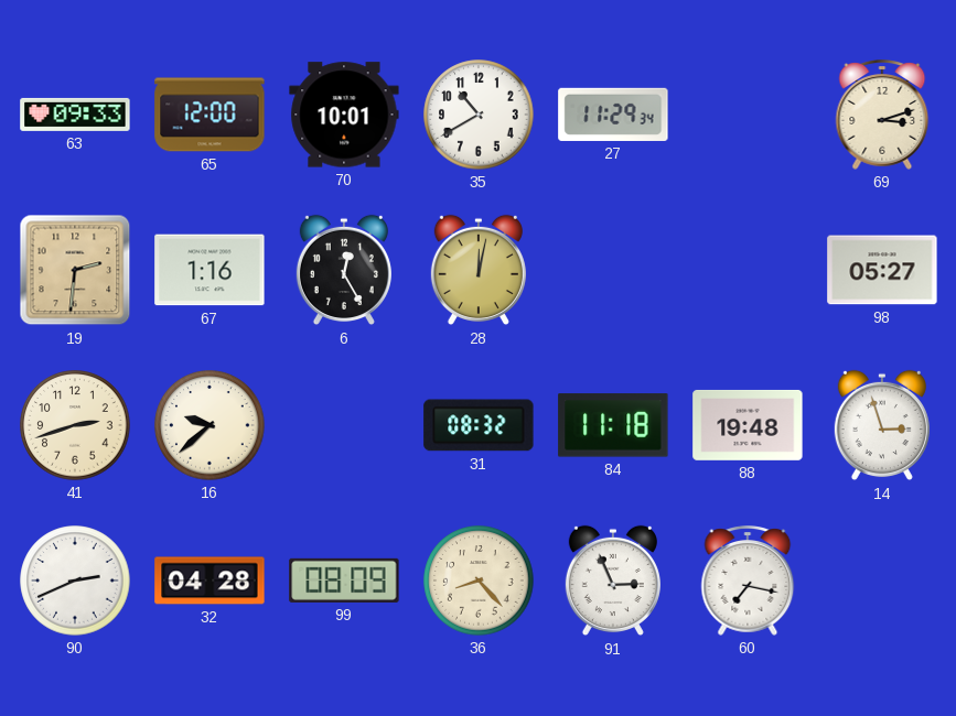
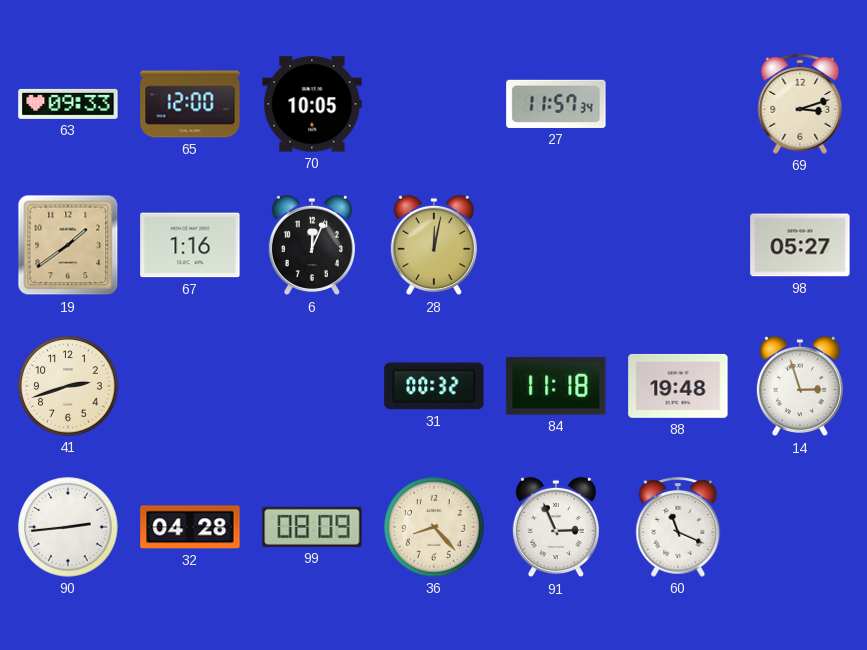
70: 10:01 -> 10:05
35: 10:40 -> none
27: 11:29 -> 11:57
19: 2:31 -> 1:39
6: 12:25 -> 12:04
16: 9:38 -> none
31: 08:32 -> 00:32
90: 2:41 -> 2:44
60: 7:17 -> 11:19
